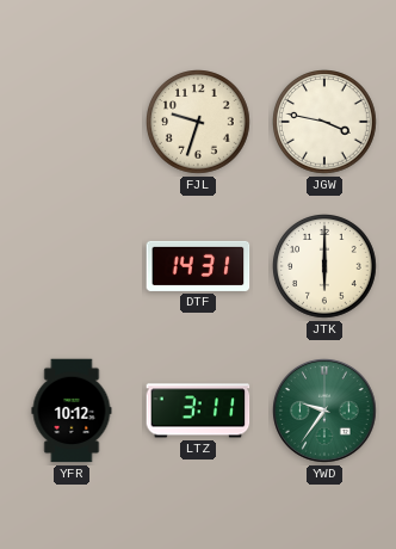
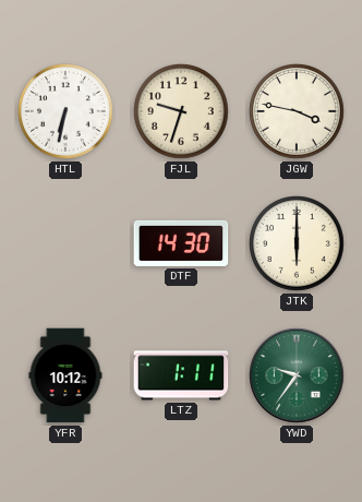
HTL: none -> 6:32
DTF: 14:31 -> 14:30
LTZ: 3:11 -> 1:11
